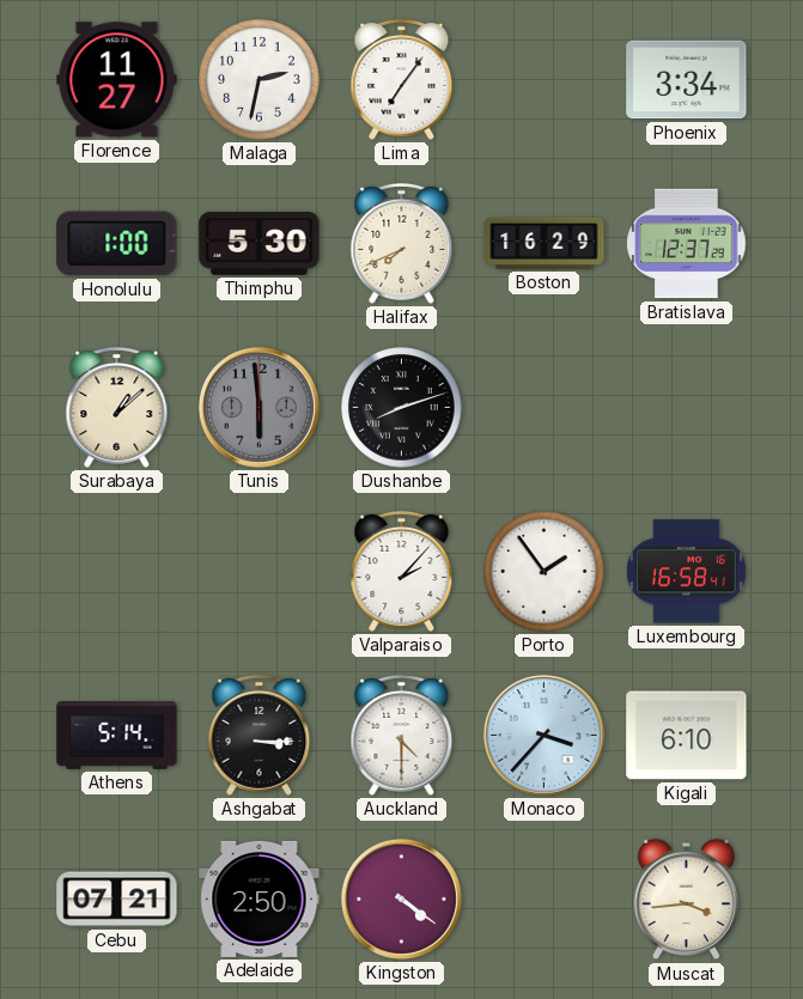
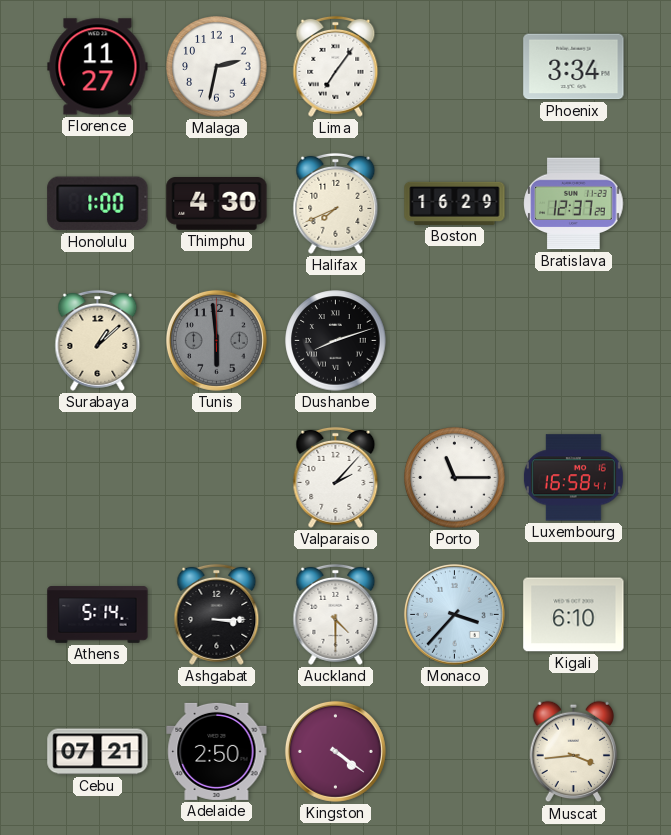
Thimphu: 5:30 -> 4:30
Porto: 1:54 -> 11:15
